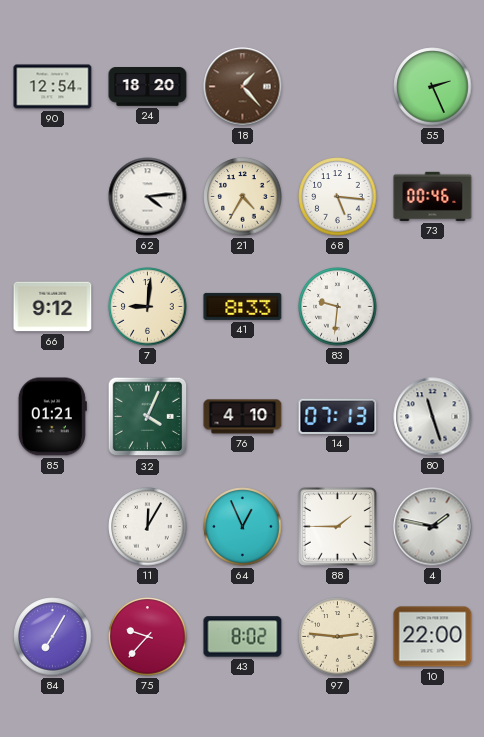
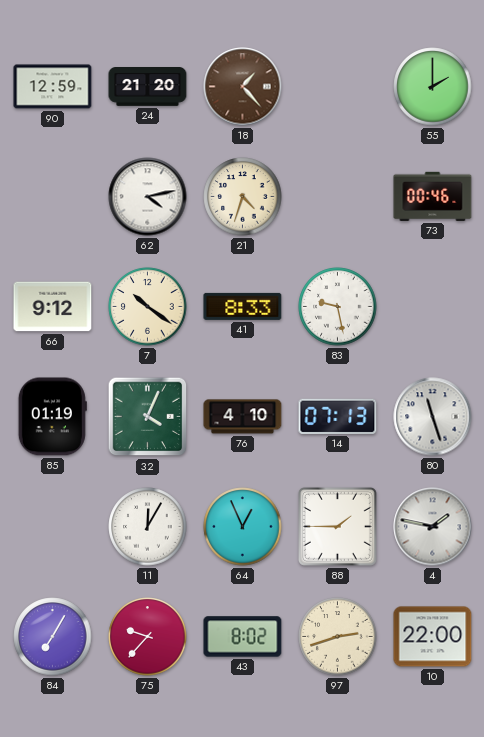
90: 12:54 -> 12:59
24: 18:20 -> 21:20
55: 2:26 -> 2:00
62: 4:14 -> 4:13
21: 4:35 -> 4:33
68: 5:16 -> none
7: 9:01 -> 10:21
83: 9:31 -> 9:28
85: 01:21 -> 01:19
97: 2:46 -> 2:42
